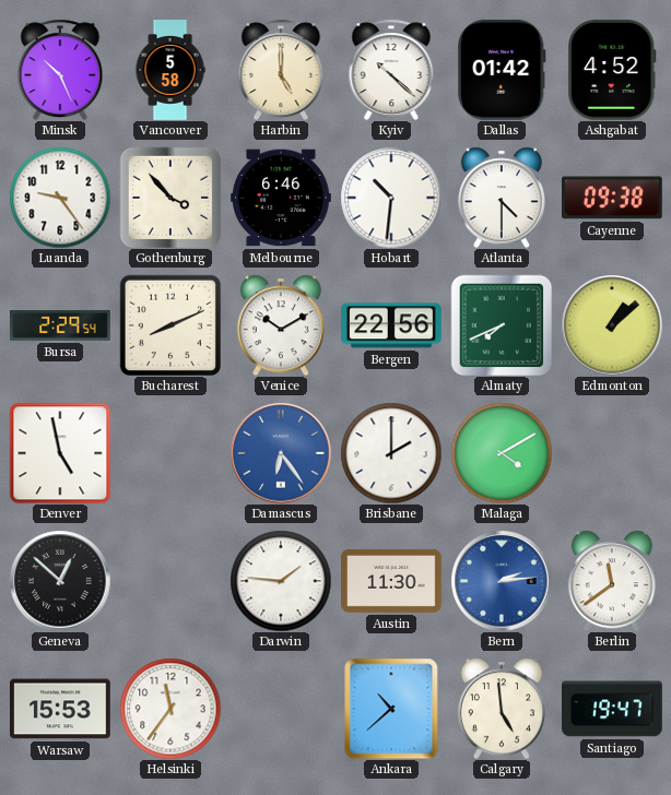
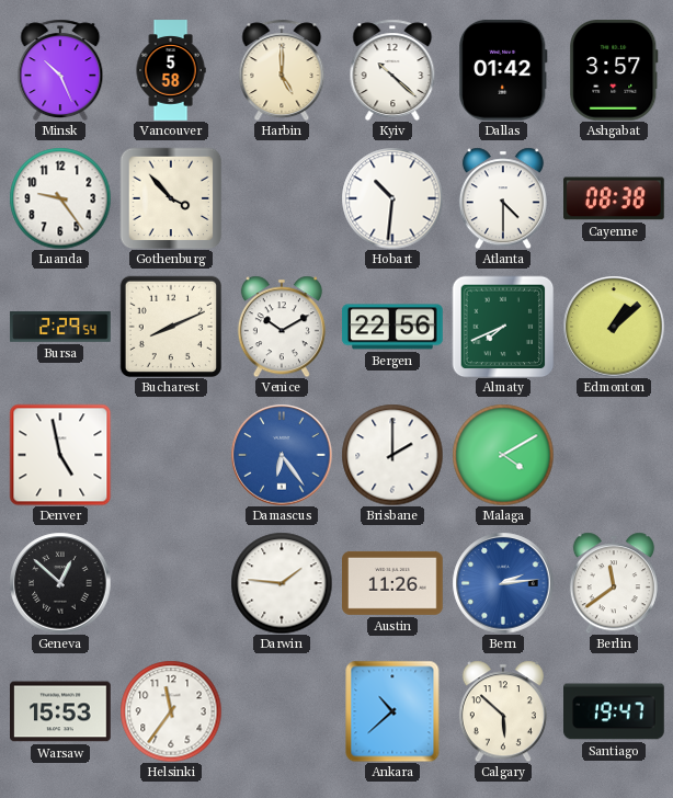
Ashgabat: 4:52 -> 3:57
Melbourne: 6:46 -> none
Cayenne: 09:38 -> 08:38
Austin: 11:30 -> 11:26
Calgary: 4:59 -> 5:52
